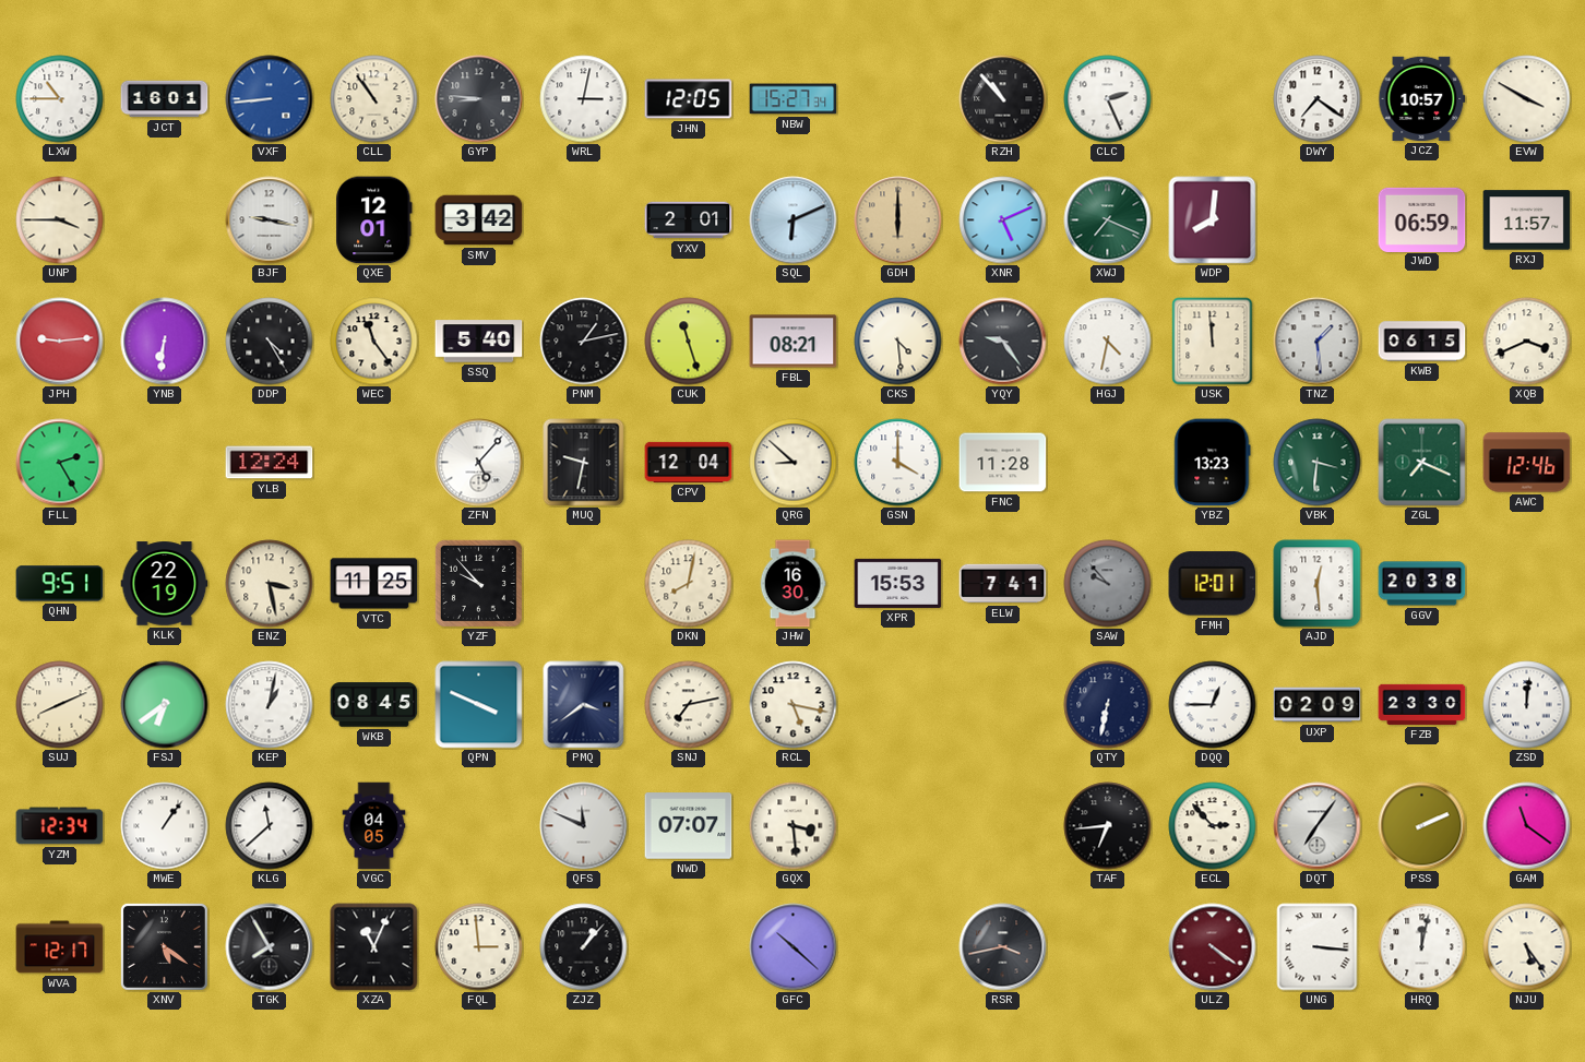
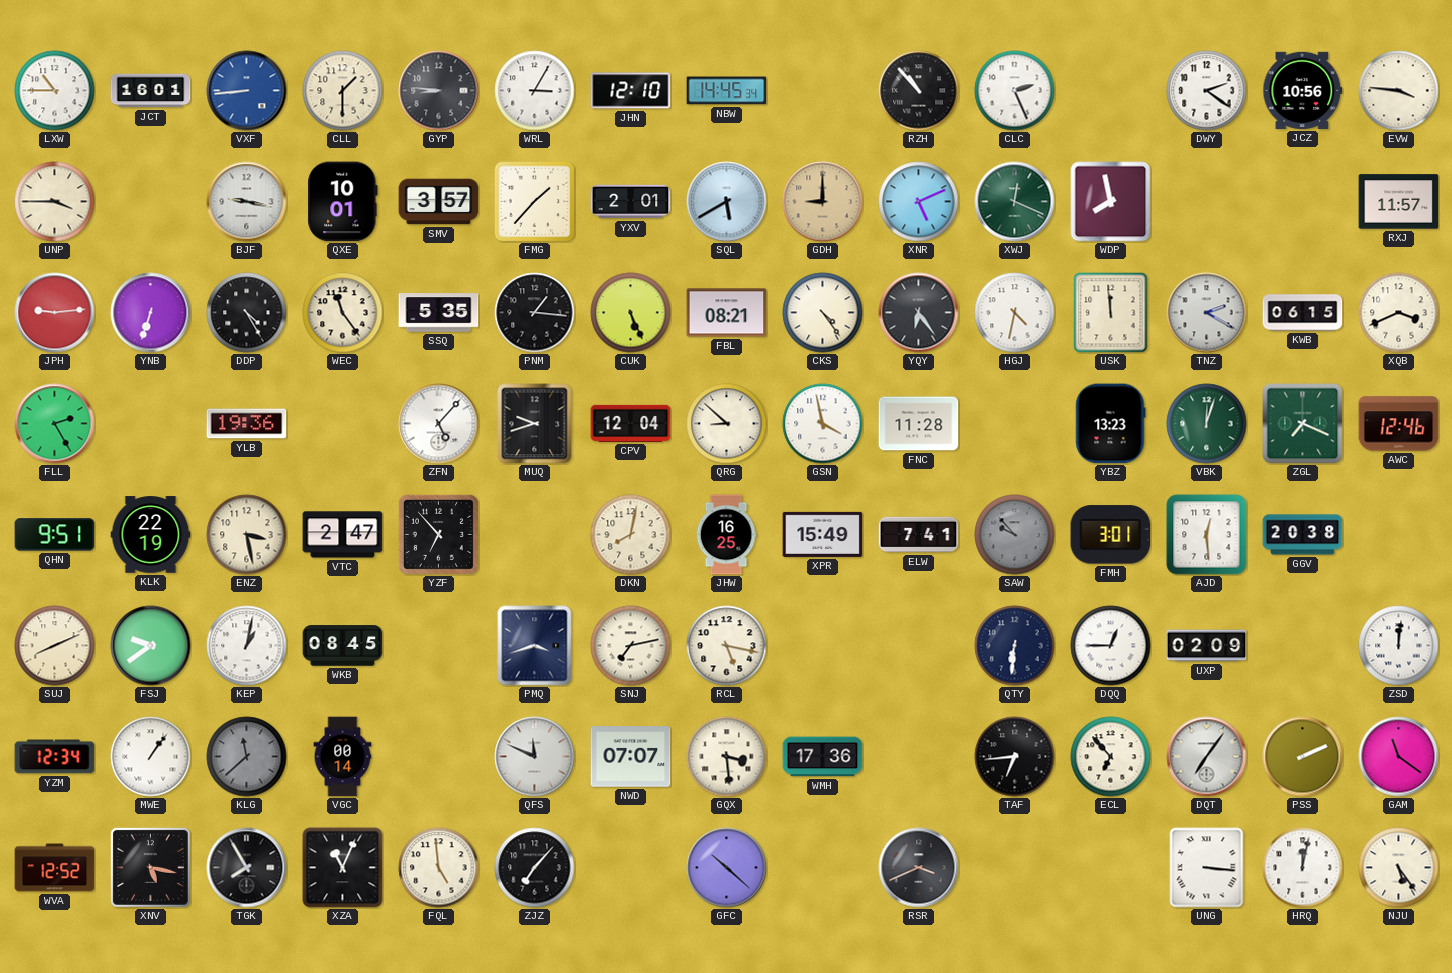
CLL: 10:54 -> 1:30
WRL: 3:02 -> 3:05
JHN: 12:05 -> 12:10
NBW: 15:27 -> 14:45
DWY: 7:21 -> 2:21
JCZ: 10:57 -> 10:56
EVW: 3:50 -> 3:46
QXE: 12:01 -> 10:01
SMV: 3:42 -> 3:57
FMG: none -> 1:37
SQL: 6:11 -> 5:40
GDH: 6:00 -> 9:00
XWJ: 7:19 -> 12:19
WDP: 8:01 -> 7:58
JWD: 06:59 -> none
YNB: 6:31 -> 6:33
SSQ: 5:40 -> 5:35
PNM: 1:13 -> 1:16
CUK: 11:27 -> 5:26
CKS: 4:29 -> 4:24
YQY: 9:24 -> 6:24
TNZ: 1:29 -> 2:20
YLB: 12:24 -> 19:36
MUQ: 9:32 -> 9:42
GSN: 4:00 -> 3:58
VBK: 3:31 -> 12:03
VTC: 11:25 -> 2:47
YZF: 9:53 -> 6:53
JHW: 16:30 -> 16:25
XPR: 15:53 -> 15:49
FMH: 12:01 -> 3:01
FSJ: 6:39 -> 9:39
QPN: 3:49 -> none
PMQ: 3:39 -> 3:42
QTY: 6:32 -> 6:31
FZB: 23:30 -> none
KLG dial: white -> grey
VGC: 04:05 -> 00:14
WMH: none -> 17:36
ECL: 2:53 -> 6:53
WVA: 12:17 -> 12:52
XNV: 5:21 -> 5:17
FQL: 2:59 -> 4:59
ZJZ: 1:07 -> 7:07
RSR: 3:43 -> 3:41
ULZ: 4:21 -> none
